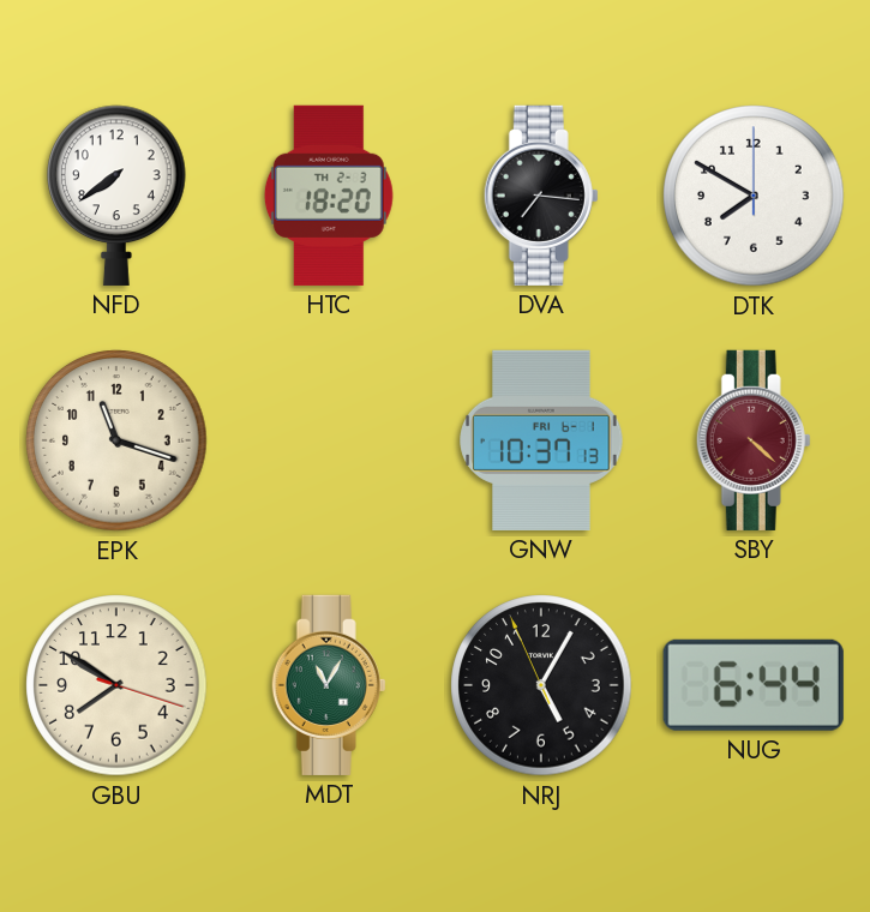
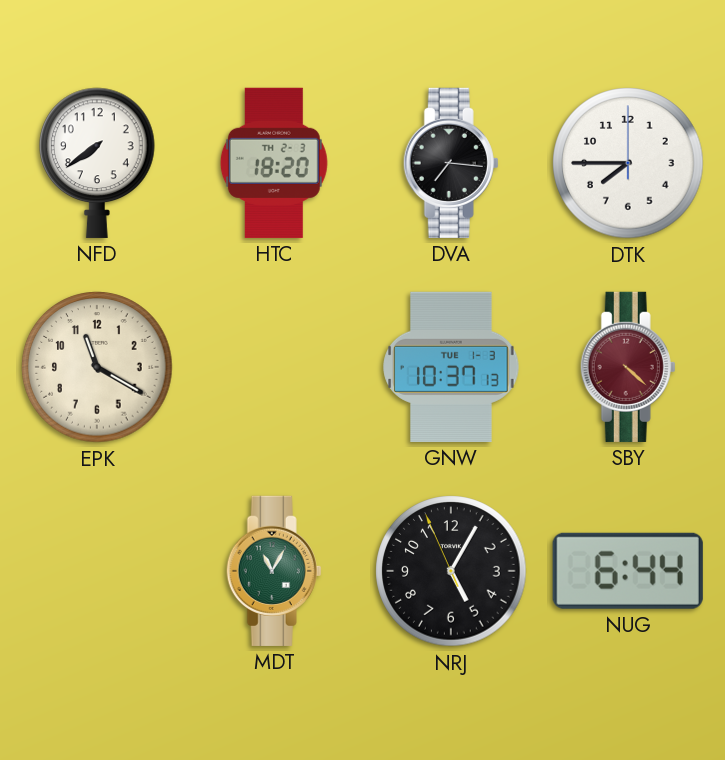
DTK: 7:50 -> 7:45
EPK: 11:18 -> 11:20
GNW date: FRI 6-1 -> TUE 1-3
GBU: 7:50 -> none
